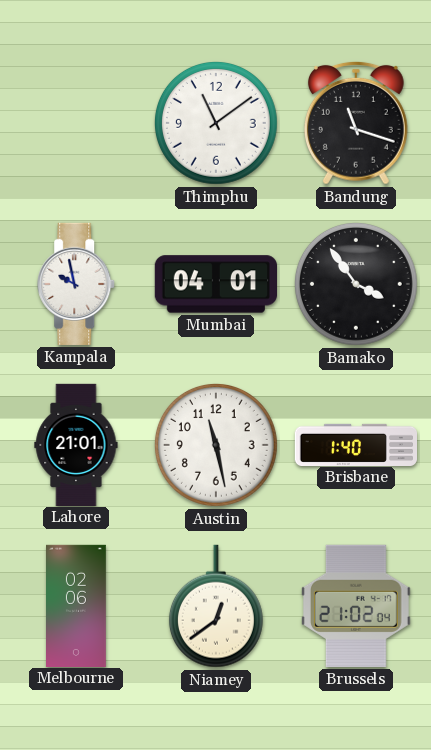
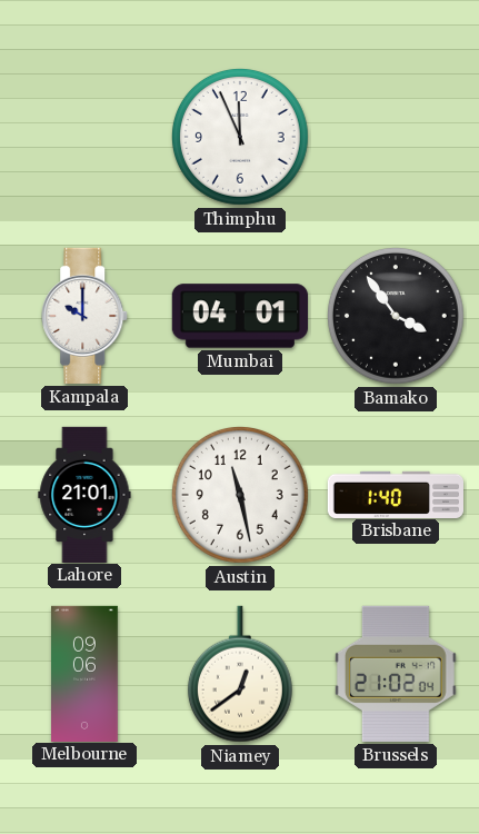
Thimphu: 11:09 -> 11:56
Bandung: 11:18 -> none
Kampala: 9:58 -> 10:00
Melbourne: 02:06 -> 09:06
